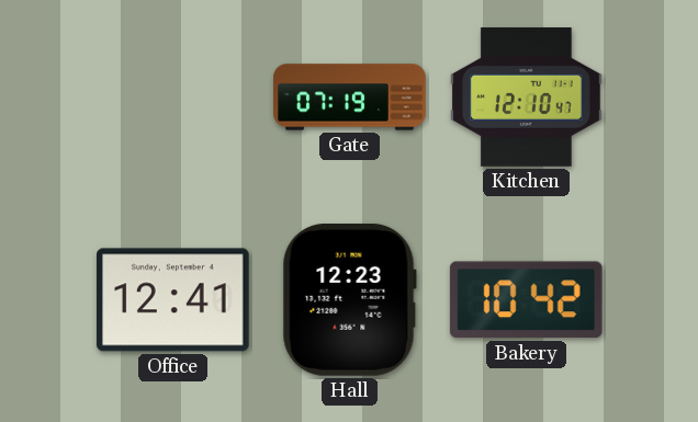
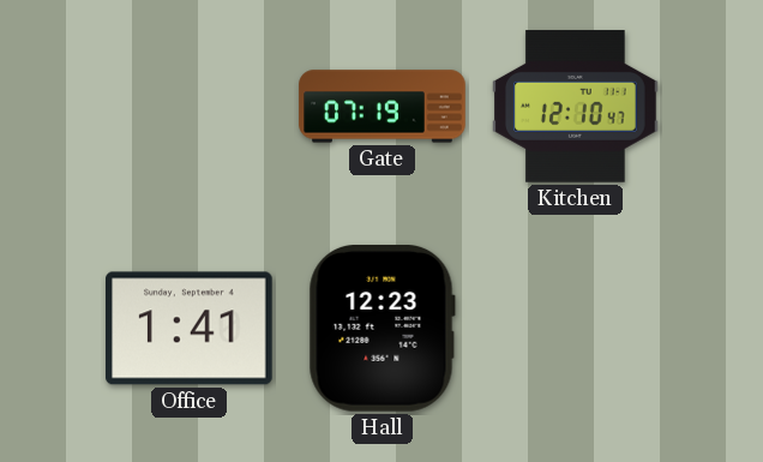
Office: 12:41 -> 1:41
Bakery: 10:42 -> none
